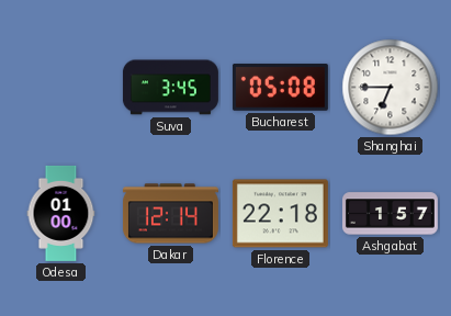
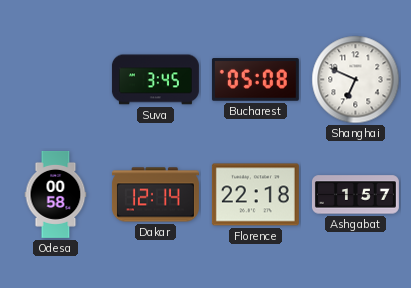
Shanghai: 6:45 -> 6:49
Odesa: 01:00 -> 00:58
